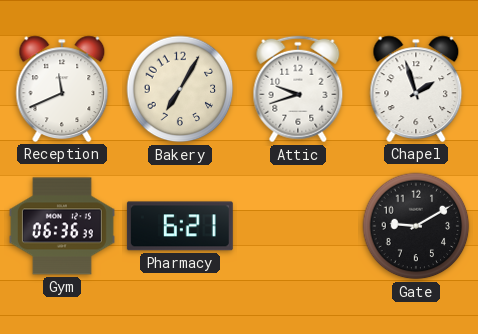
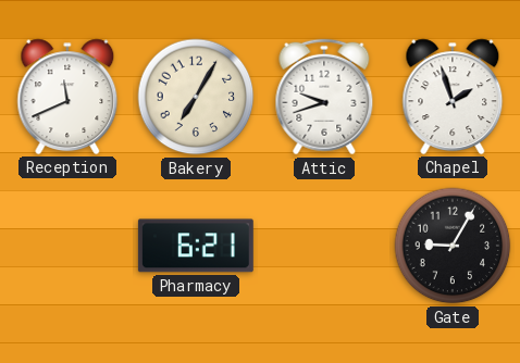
Gym: 06:36 -> none
Gate: 9:10 -> 9:05
